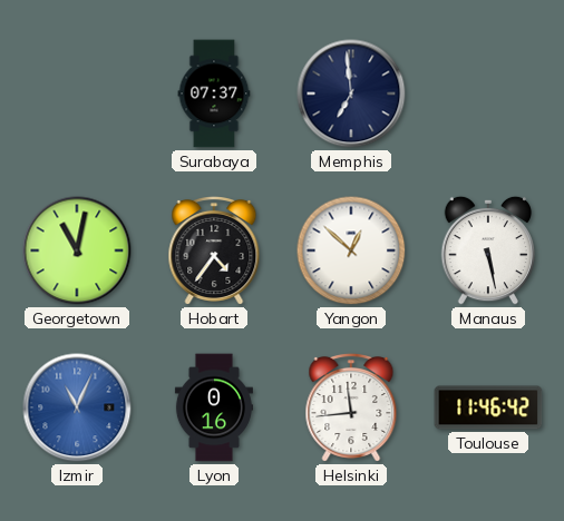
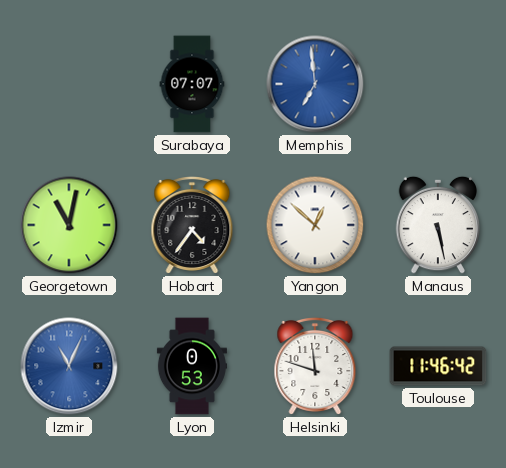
Surabaya: 07:37 -> 07:07
Memphis dial: navy -> blue
Lyon: 0:16 -> 0:53
Helsinki: 11:44 -> 11:48
